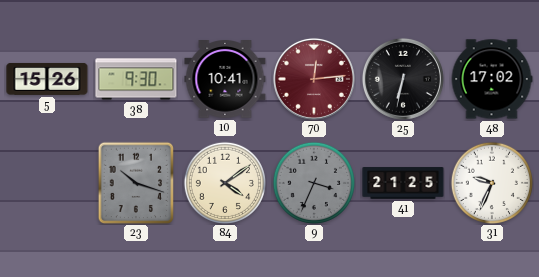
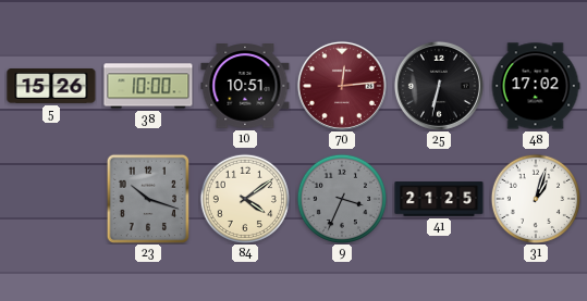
38: 9:30 -> 10:00
10: 10:41 -> 10:51
31: 9:34 -> 1:03
